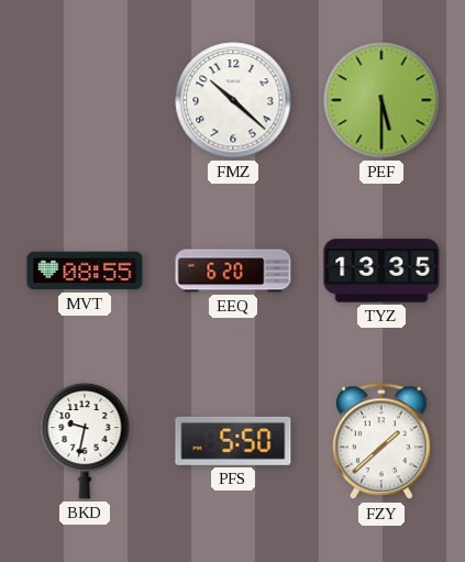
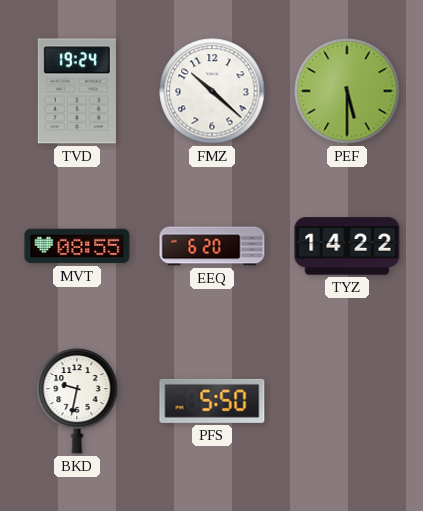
TVD: none -> 19:24
TYZ: 13:35 -> 14:22
FZY: 1:38 -> none
